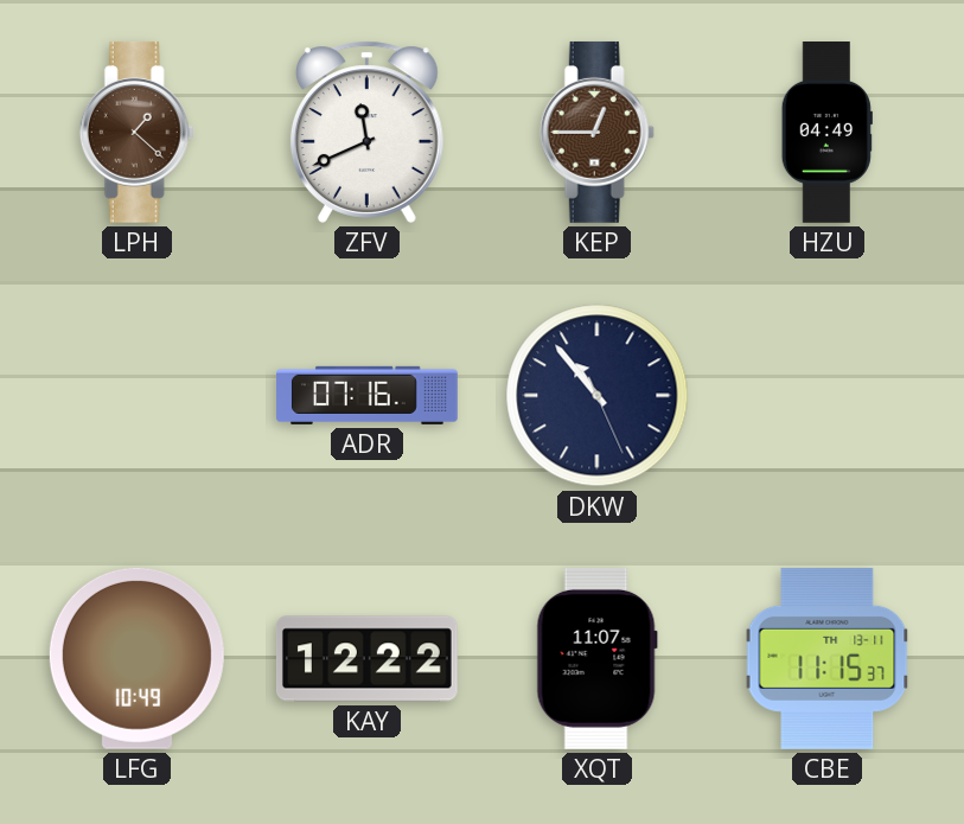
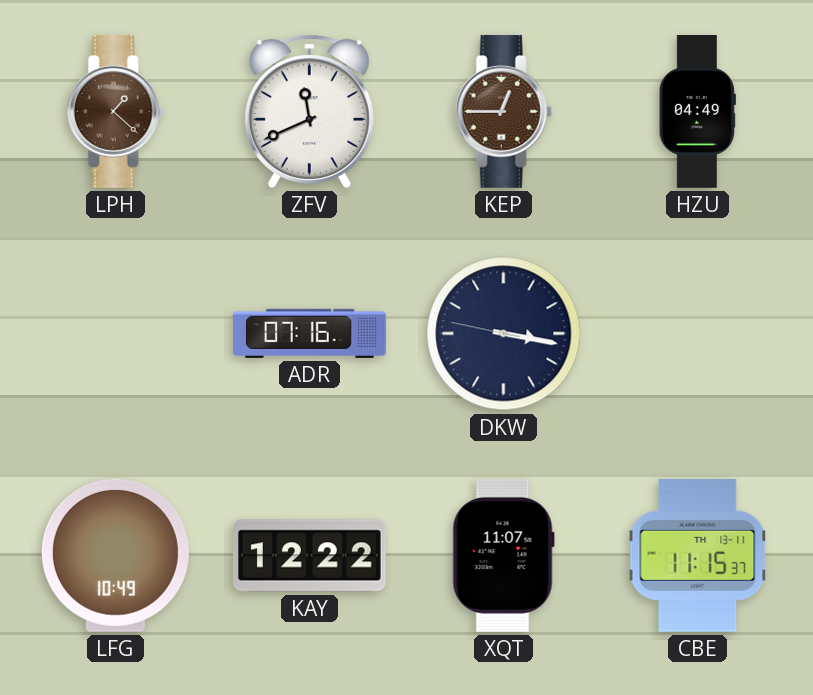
DKW: 10:53 -> 3:16
